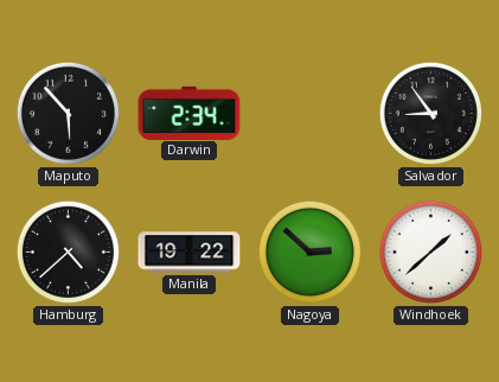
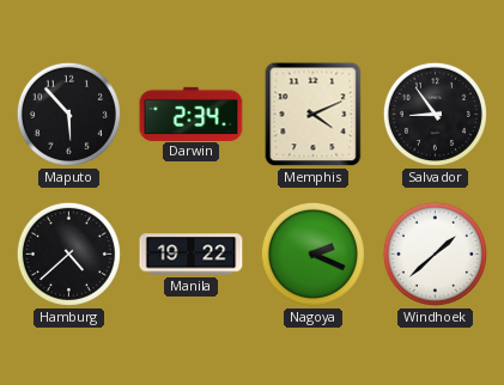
Memphis: none -> 4:11
Nagoya: 2:52 -> 2:19
